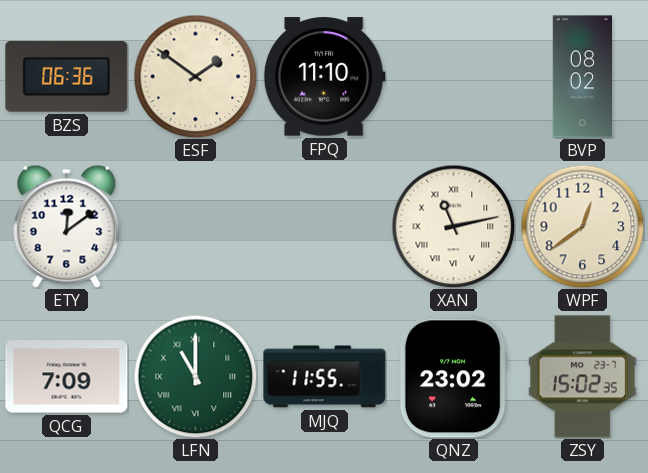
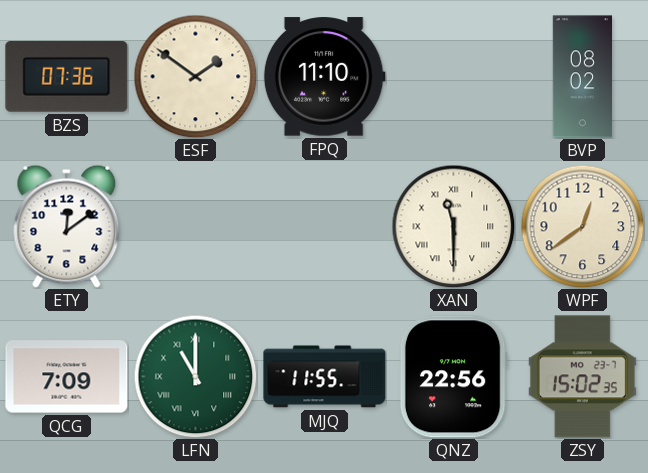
BZS: 06:36 -> 07:36
XAN: 11:13 -> 11:30
QNZ: 23:02 -> 22:56
